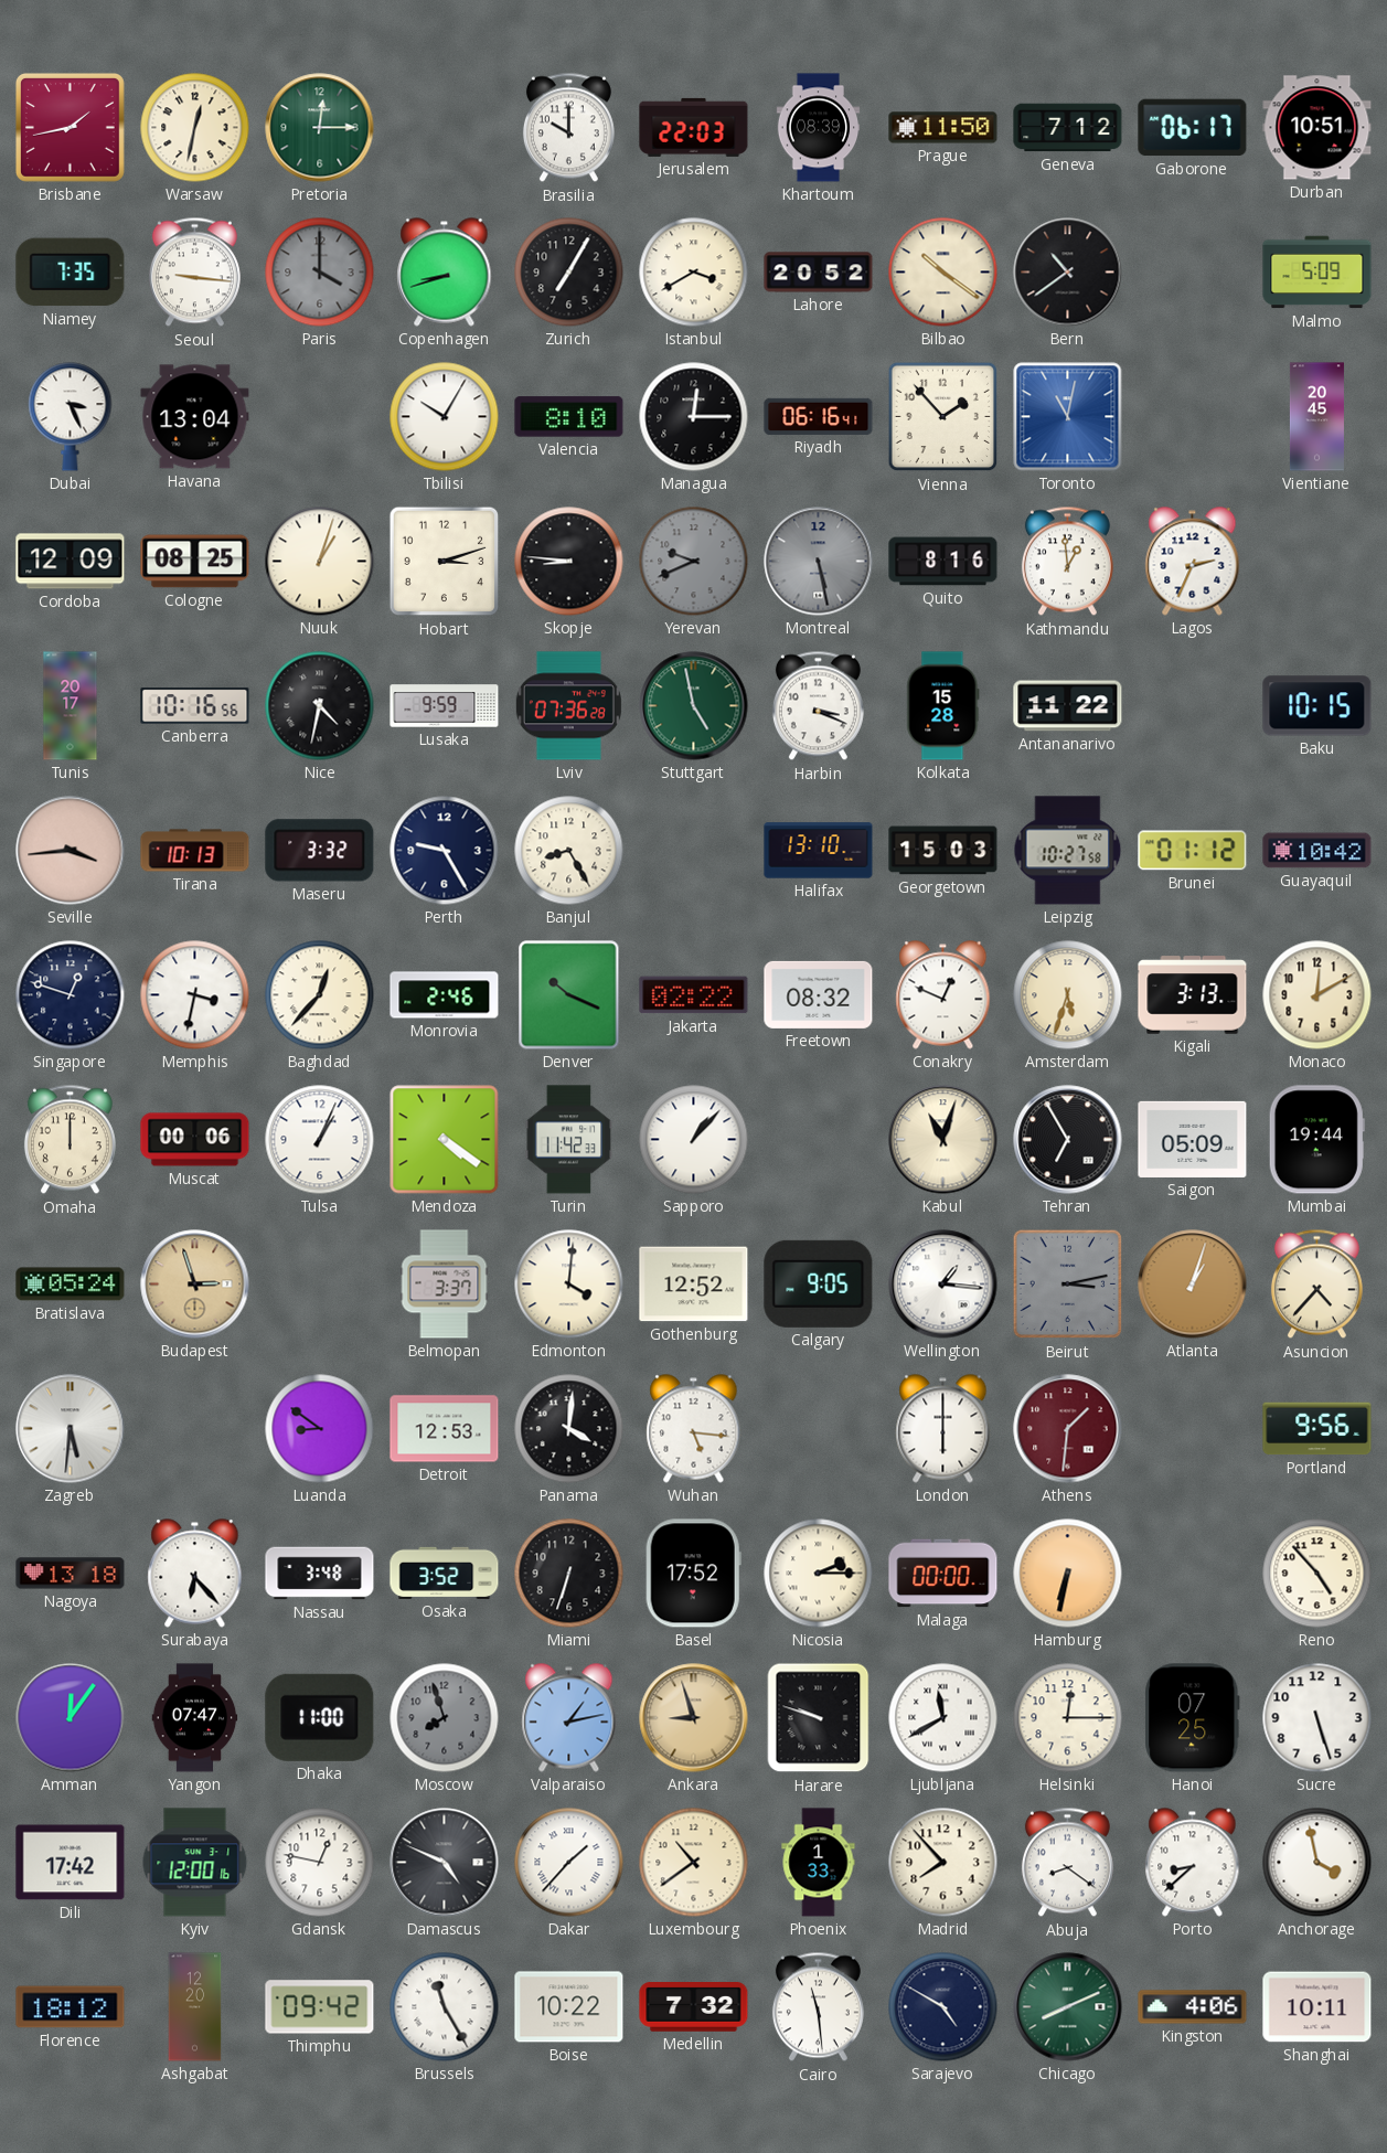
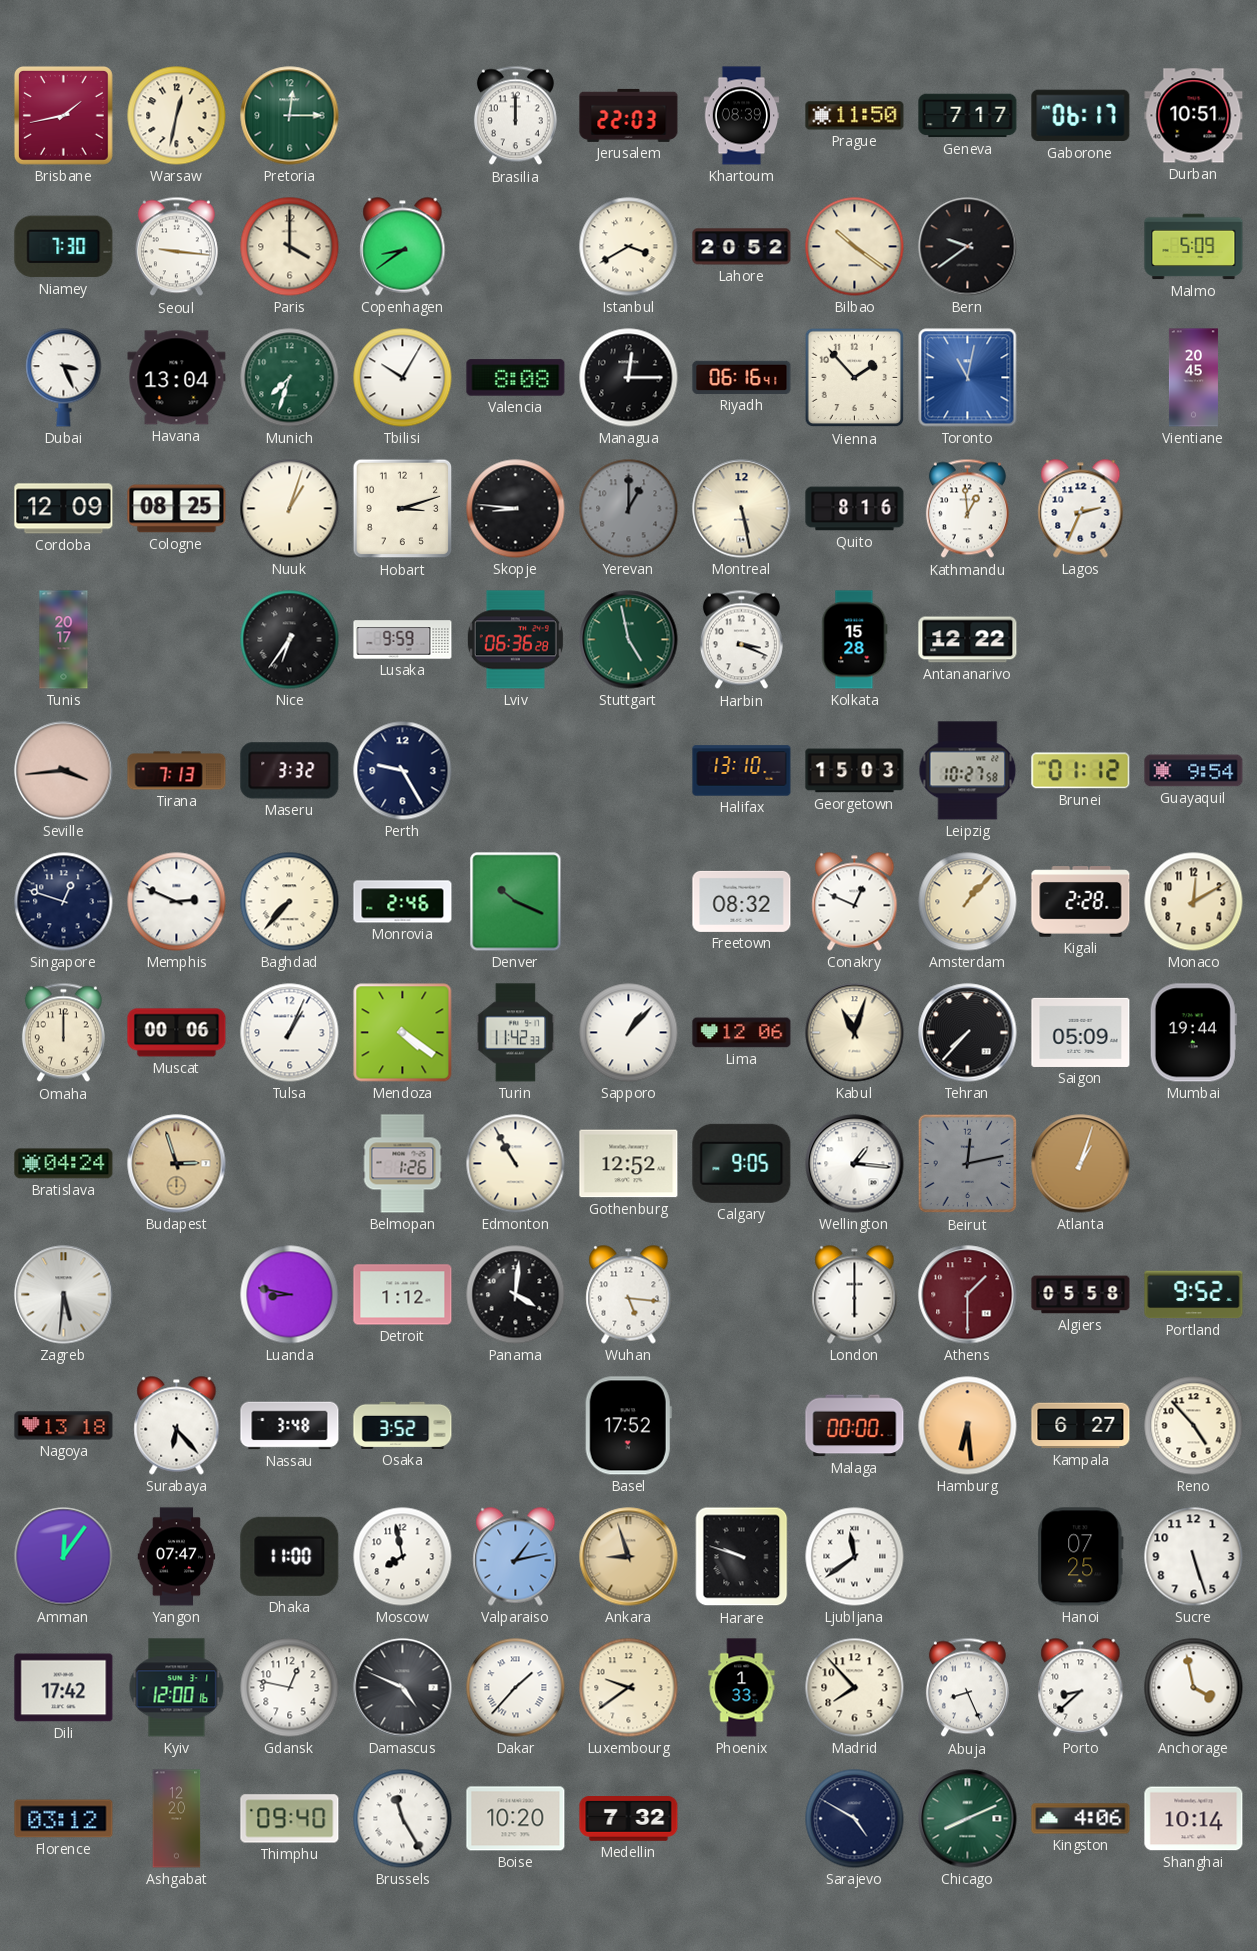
Brasilia: 10:00 -> 12:00
Geneva: 7:12 -> 7:17
Niamey: 7:35 -> 7:30
Paris dial: grey -> cream
Copenhagen: 8:42 -> 8:39
Zurich: 7:05 -> none
Bern: 10:39 -> 9:39
Munich: none -> 7:33
Valencia: 8:10 -> 8:08
Yerevan: 9:41 -> 1:00
Montreal dial: grey -> cream
Canberra: 10:16 -> none
Nice: 4:32 -> 6:36
Lviv: 07:36 -> 06:36
Antananarivo: 11:22 -> 12:22
Baku: 10:15 -> none
Tirana: 10:13 -> 7:13
Banjul: 8:25 -> none
Guayaquil: 10:42 -> 9:54
Memphis: 3:32 -> 2:49
Baghdad: 12:37 -> 7:37
Jakarta: 02:22 -> none
Amsterdam: 5:33 -> 1:07
Kigali: 3:13 -> 2:28
Lima: none -> 12:06
Tehran: 6:55 -> 7:37
Bratislava: 05:24 -> 04:24
Belmopan: 3:37 -> 1:26
Edmonton: 4:01 -> 10:55
Beirut: 3:13 -> 12:13
Asuncion: 4:37 -> none
Luanda: 8:51 -> 8:47
Detroit: 12:53 -> 1:12
Athens: 1:31 -> 1:30
Algiers: none -> 05:58
Portland: 9:56 -> 9:52
Miami: 6:33 -> none
Nicosia: 2:15 -> none
Hamburg: 6:32 -> 6:29
Kampala: none -> 6:27
Moscow: 7:57 -> 7:58
Moscow dial: grey -> white
Ljubljana: 11:40 -> 11:39
Helsinki: 12:15 -> none
Luxembourg: 10:39 -> 9:39
Abuja: 8:21 -> 8:26
Florence: 18:12 -> 03:12
Thimphu: 09:42 -> 09:40
Boise: 10:22 -> 10:20
Cairo: 11:29 -> none
Shanghai: 10:11 -> 10:14
